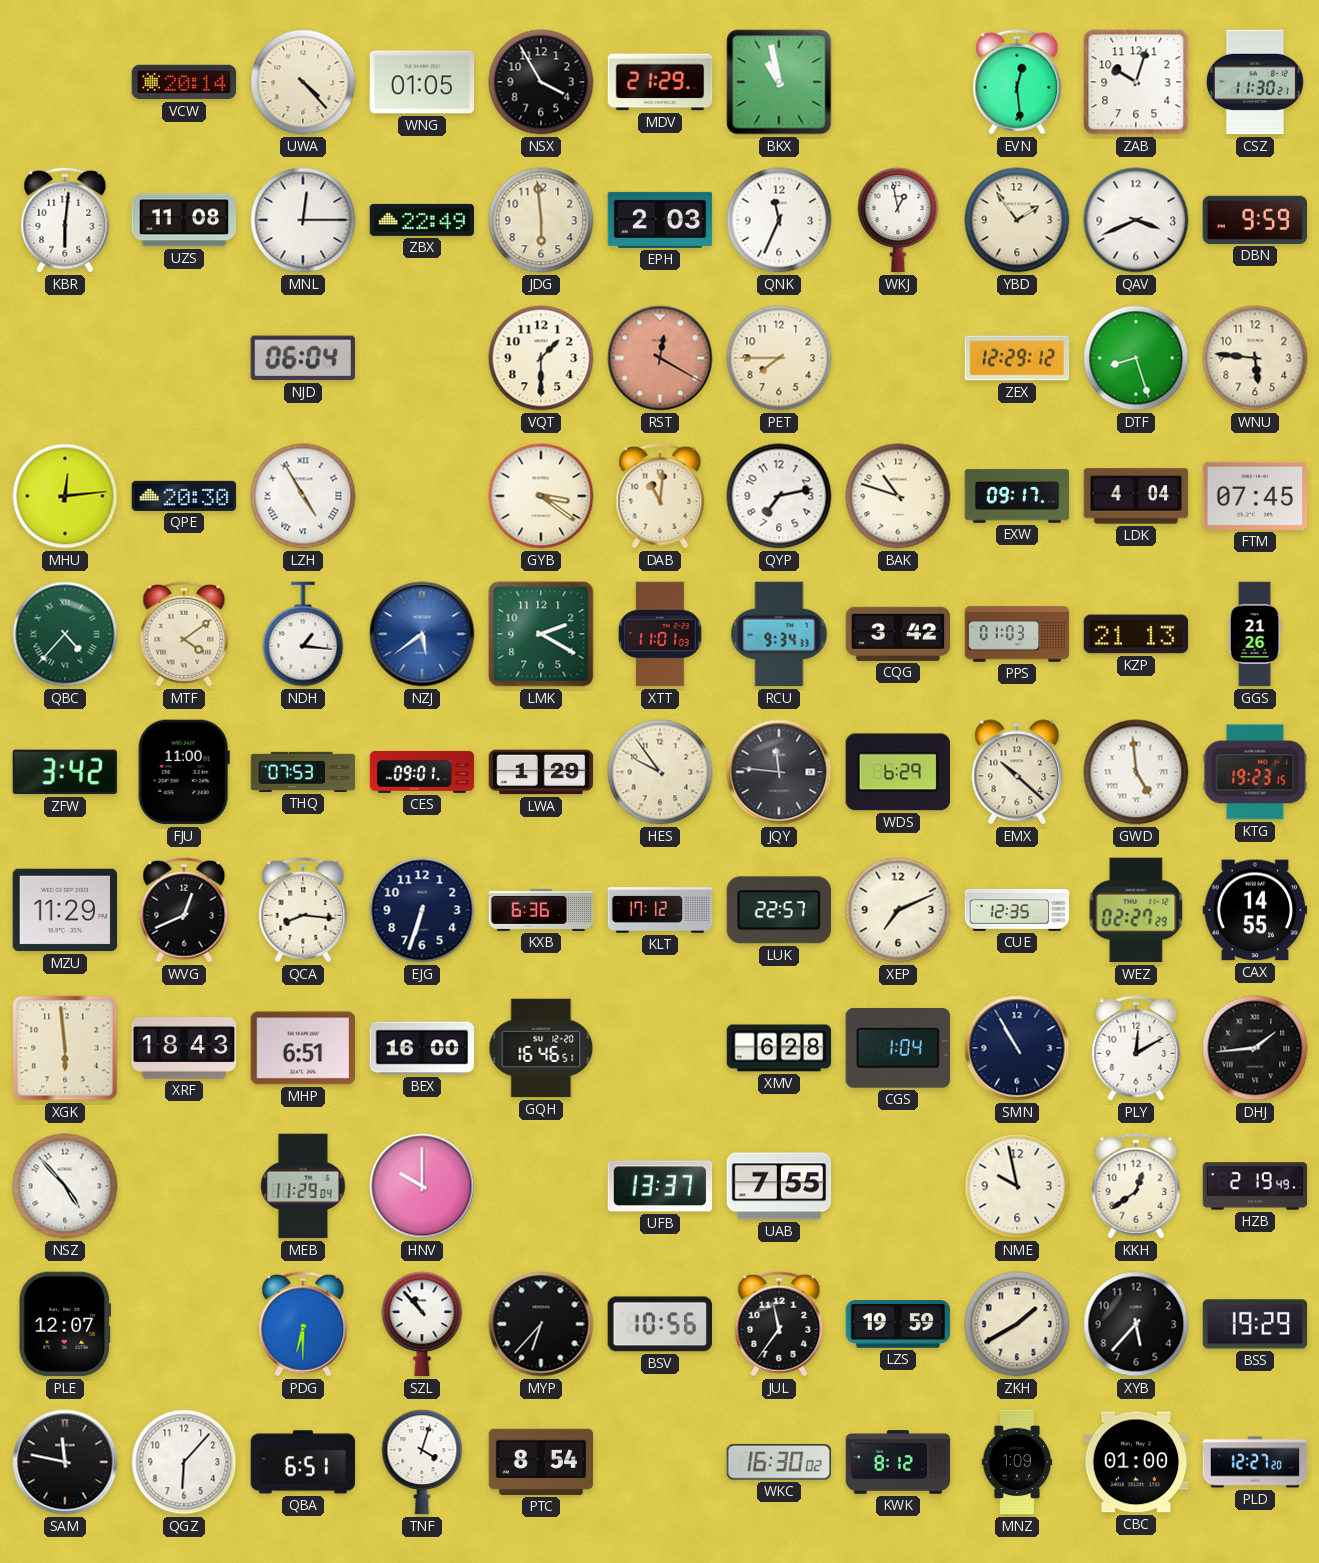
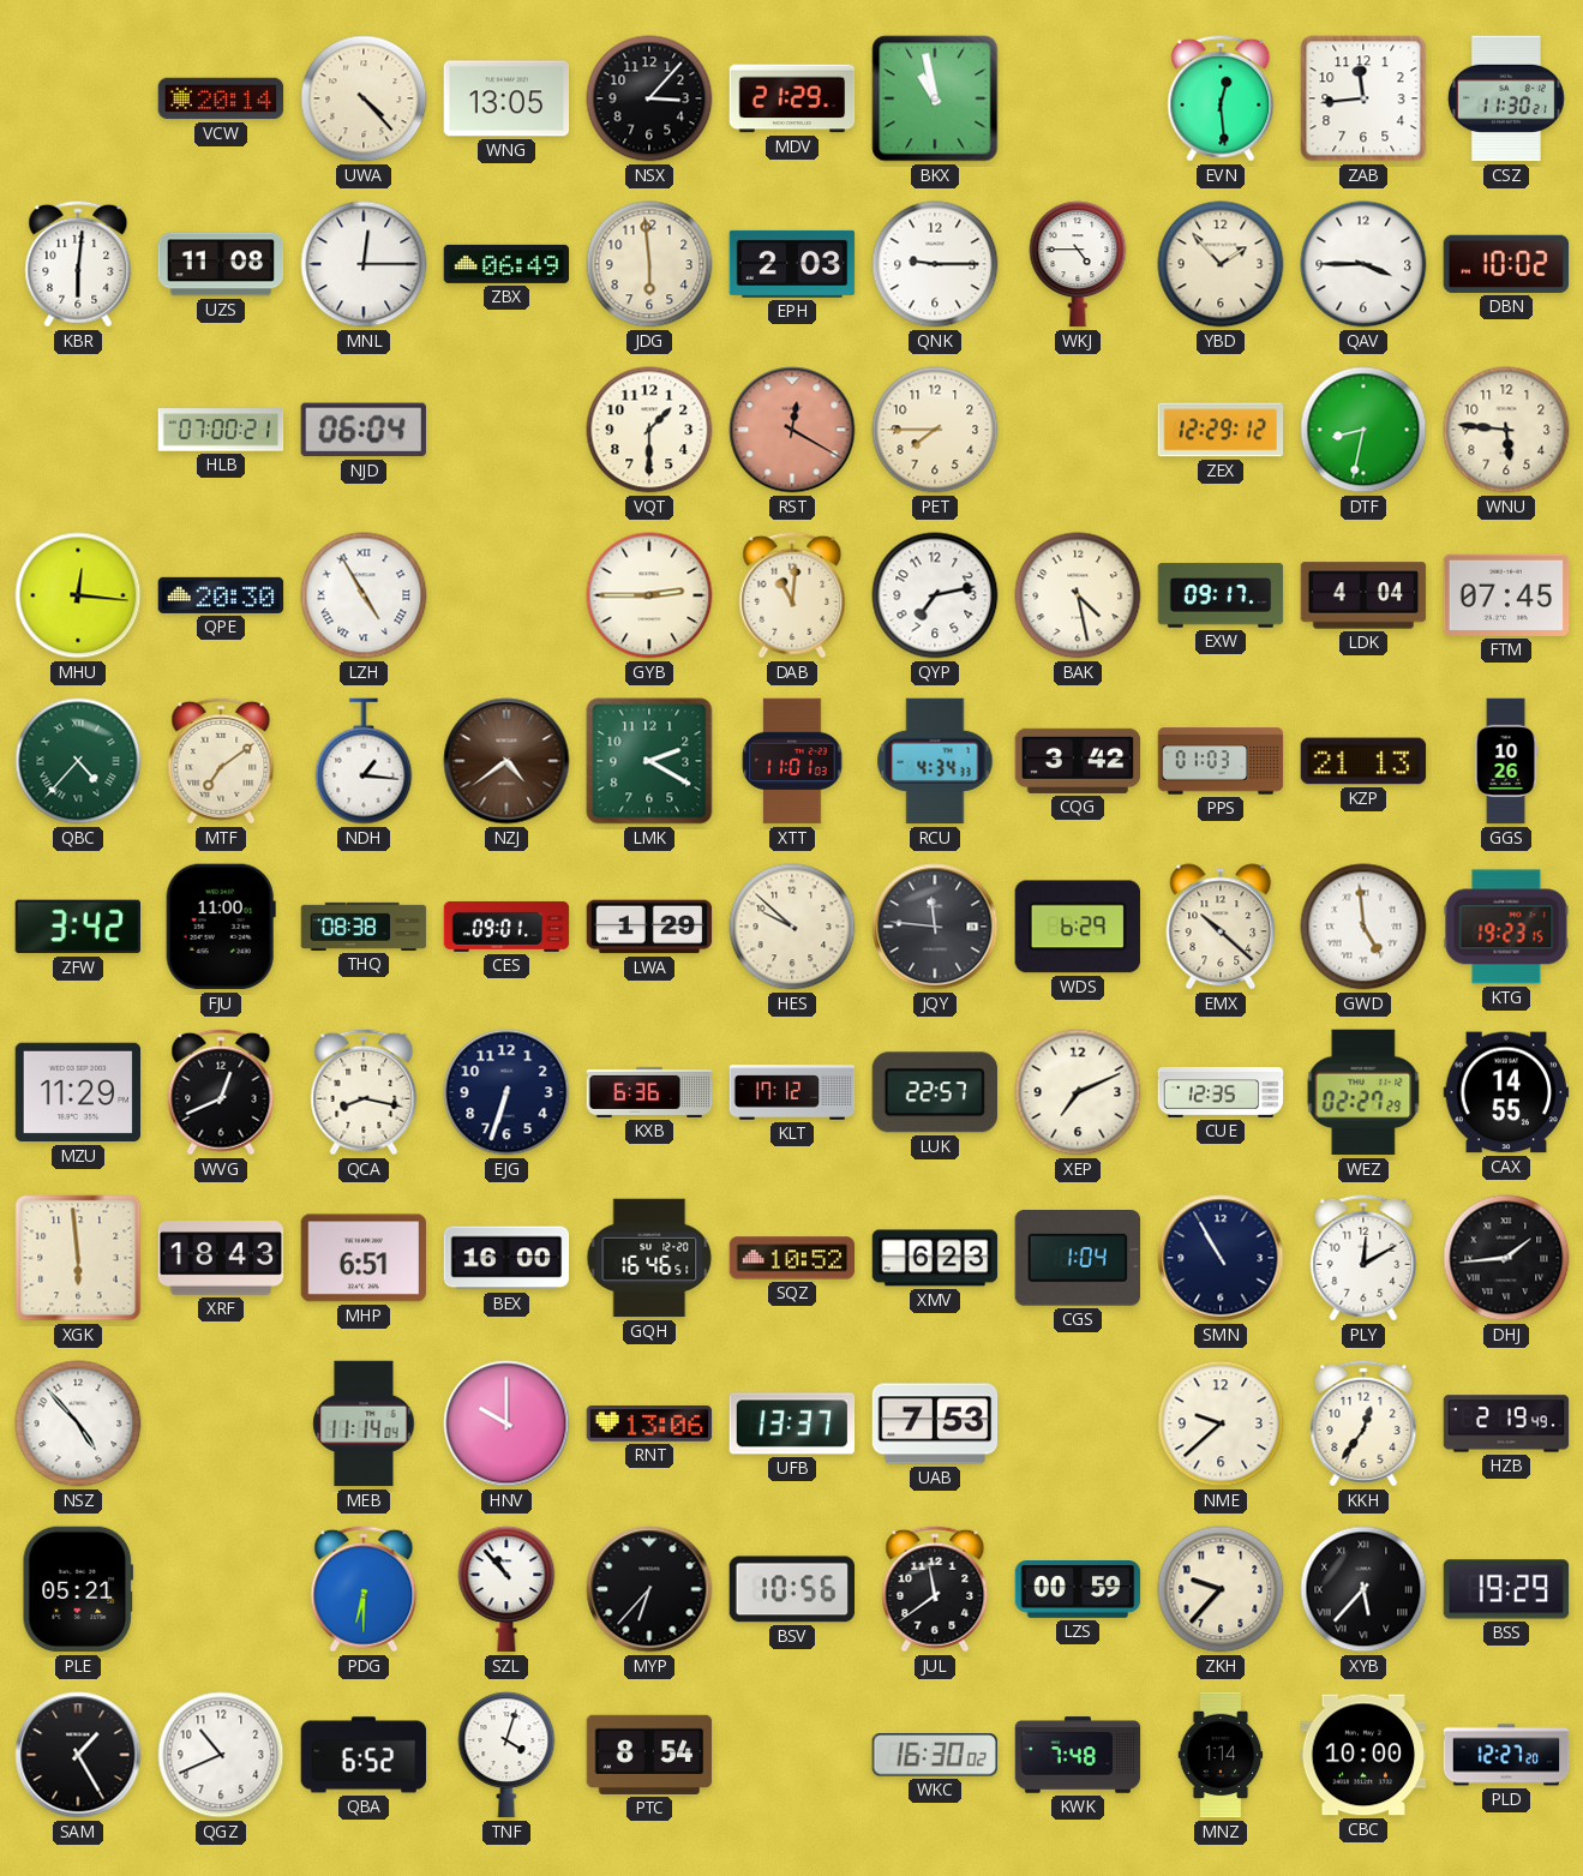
WNG: 01:05 -> 13:05
NSX: 3:55 -> 3:07
ZAB: 10:03 -> 11:44
ZBX: 22:49 -> 06:49
QNK: 11:34 -> 9:15
WKJ: 12:58 -> 4:45
YBD: 1:54 -> 1:53
QAV: 3:41 -> 3:45
DBN: 9:59 -> 10:02
HLB: none -> 07:00
DTF: 8:27 -> 8:32
MHU: 12:14 -> 12:16
GYB: 3:21 -> 2:45
BAK: 10:48 -> 4:28
MTF: 4:09 -> 7:09
NZJ: 5:39 -> 4:39
NZJ dial: blue -> brown
RCU: 9:34 -> 4:34
GGS: 21:26 -> 10:26
THQ: 07:53 -> 08:38
HES: 9:54 -> 9:52
QCA: 8:16 -> 8:17
SQZ: none -> 10:52
XMV: 6:28 -> 6:23
MEB: 11:29 -> 11:14
RNT: none -> 13:06
UAB: 7:55 -> 7:53
NME: 9:58 -> 9:38
KKH: 12:39 -> 12:36
PLE: 12:07 -> 05:21
JUL: 11:36 -> 11:39
LZS: 19:59 -> 00:59
ZKH: 1:40 -> 9:37
XYB numerals: Arabic -> Roman
SAM: 11:47 -> 1:25
QGZ: 6:07 -> 10:41
QBA: 6:51 -> 6:52
KWK: 8:12 -> 7:48
MNZ: 1:09 -> 1:14
CBC: 01:00 -> 10:00
